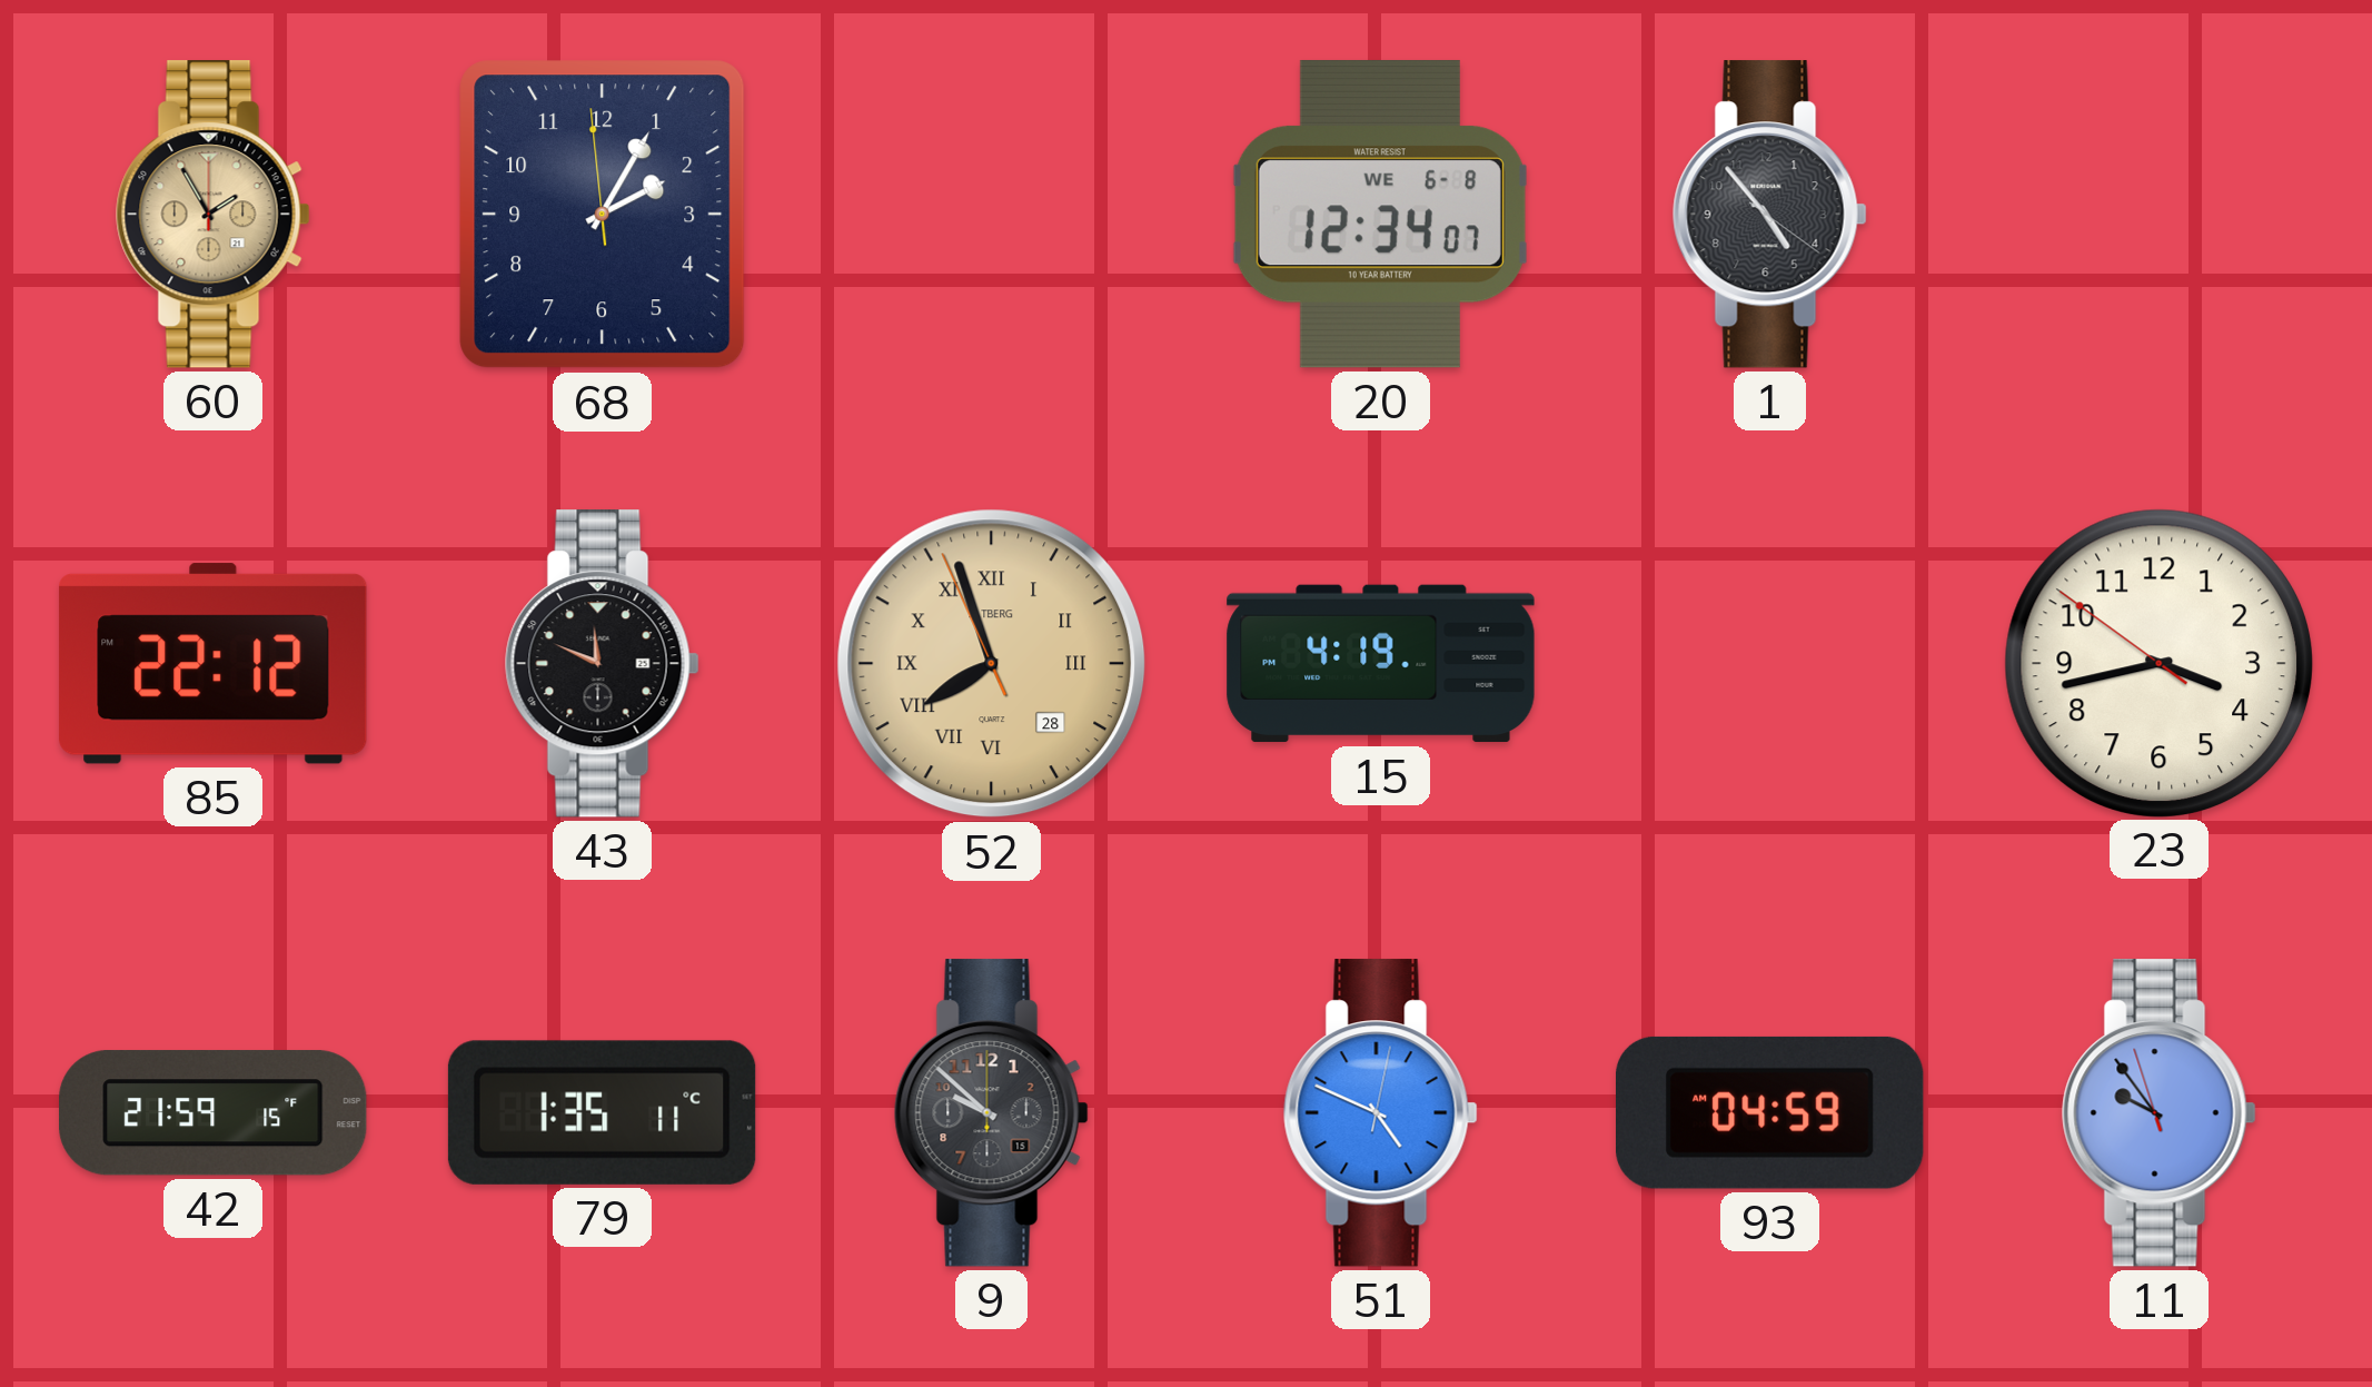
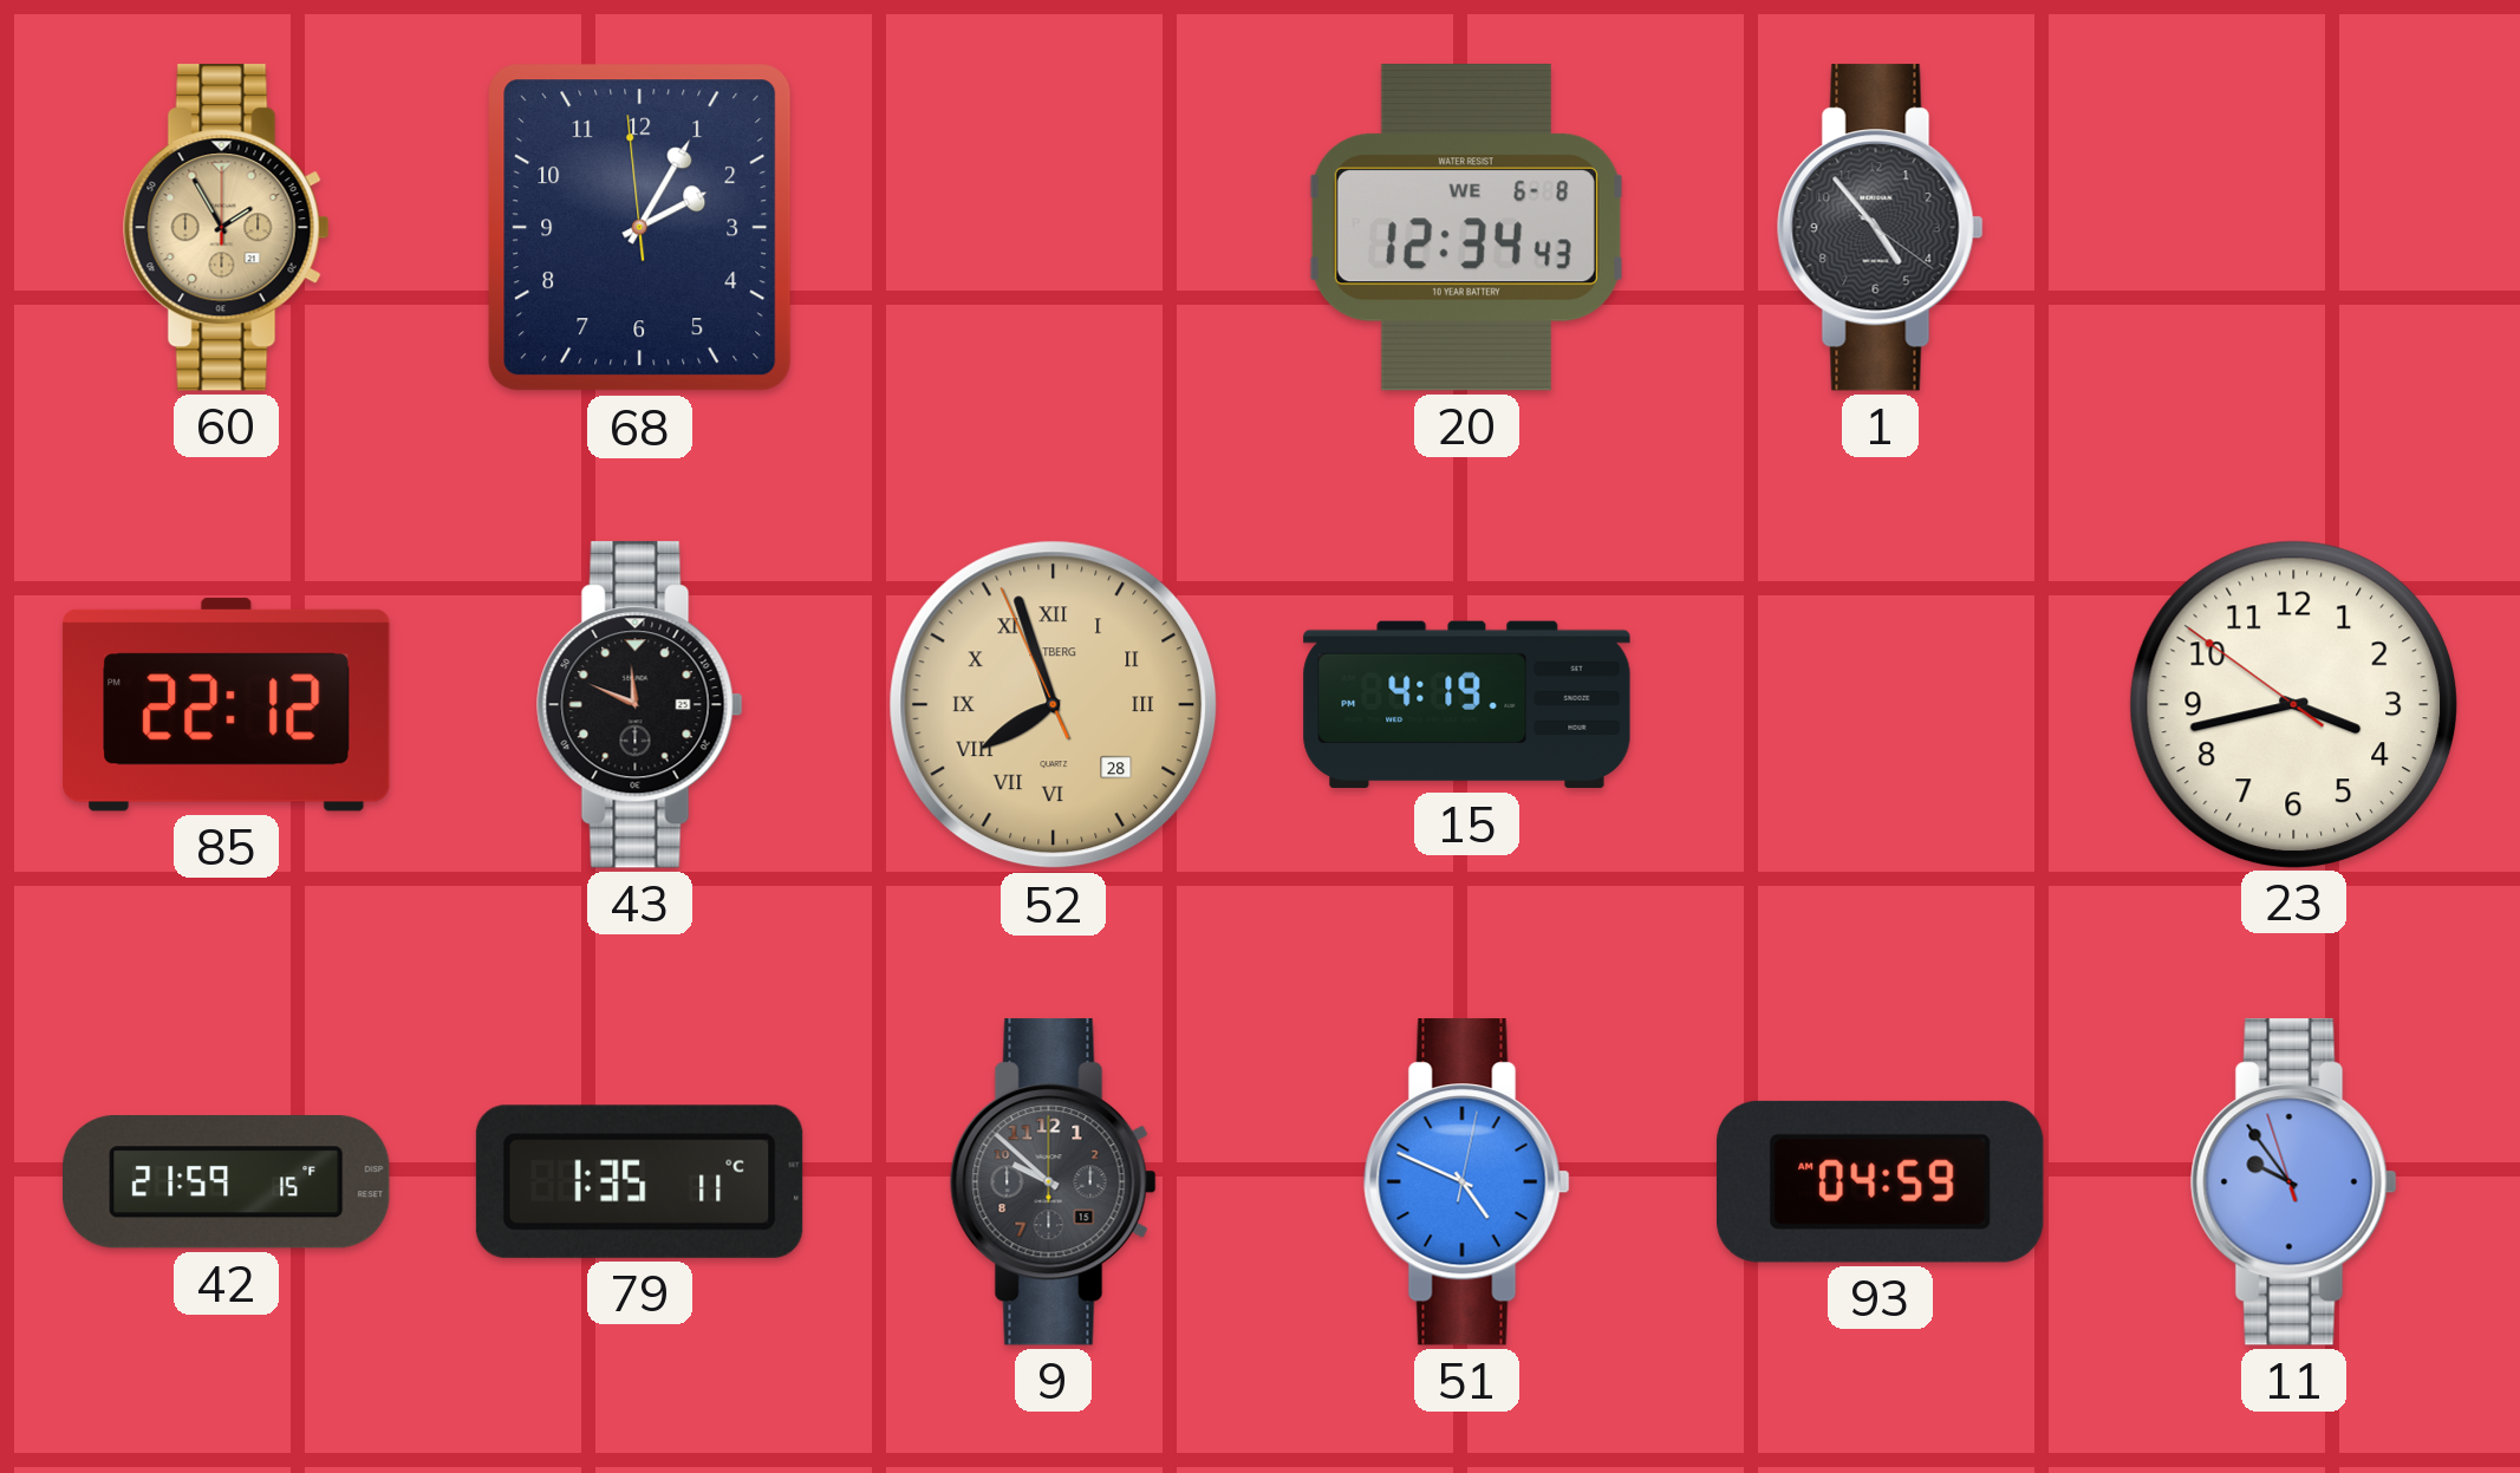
20: 12:34:07 -> 12:34:43
